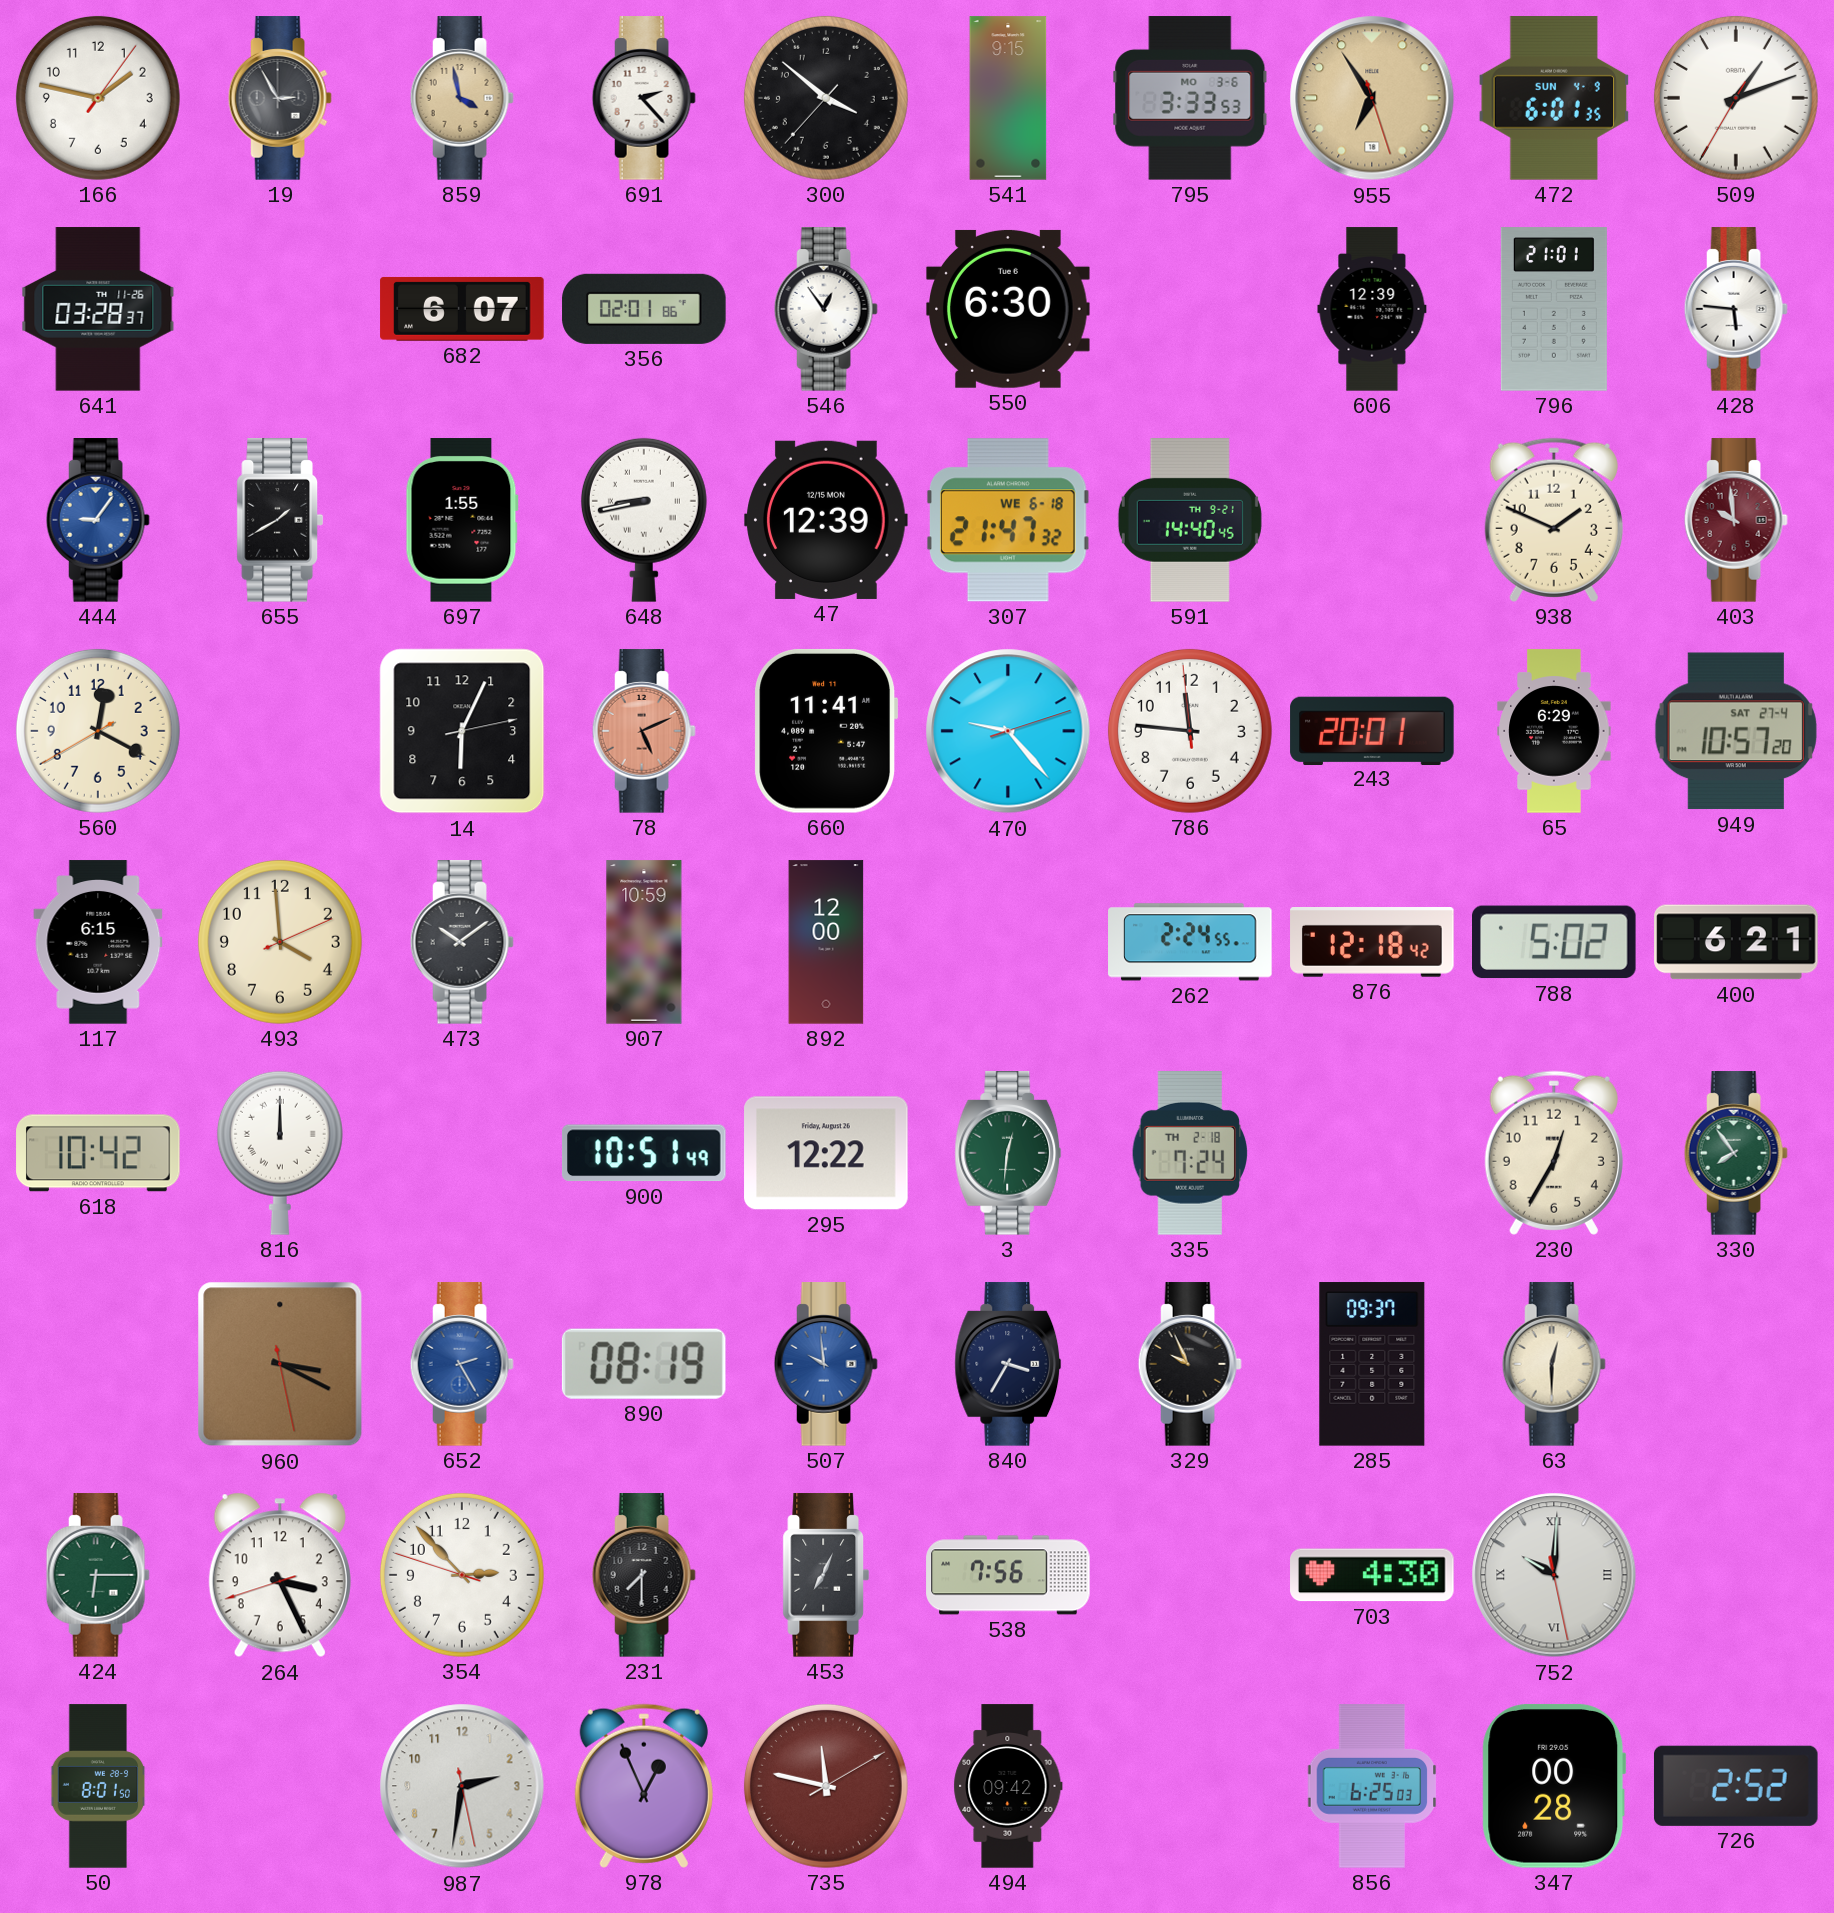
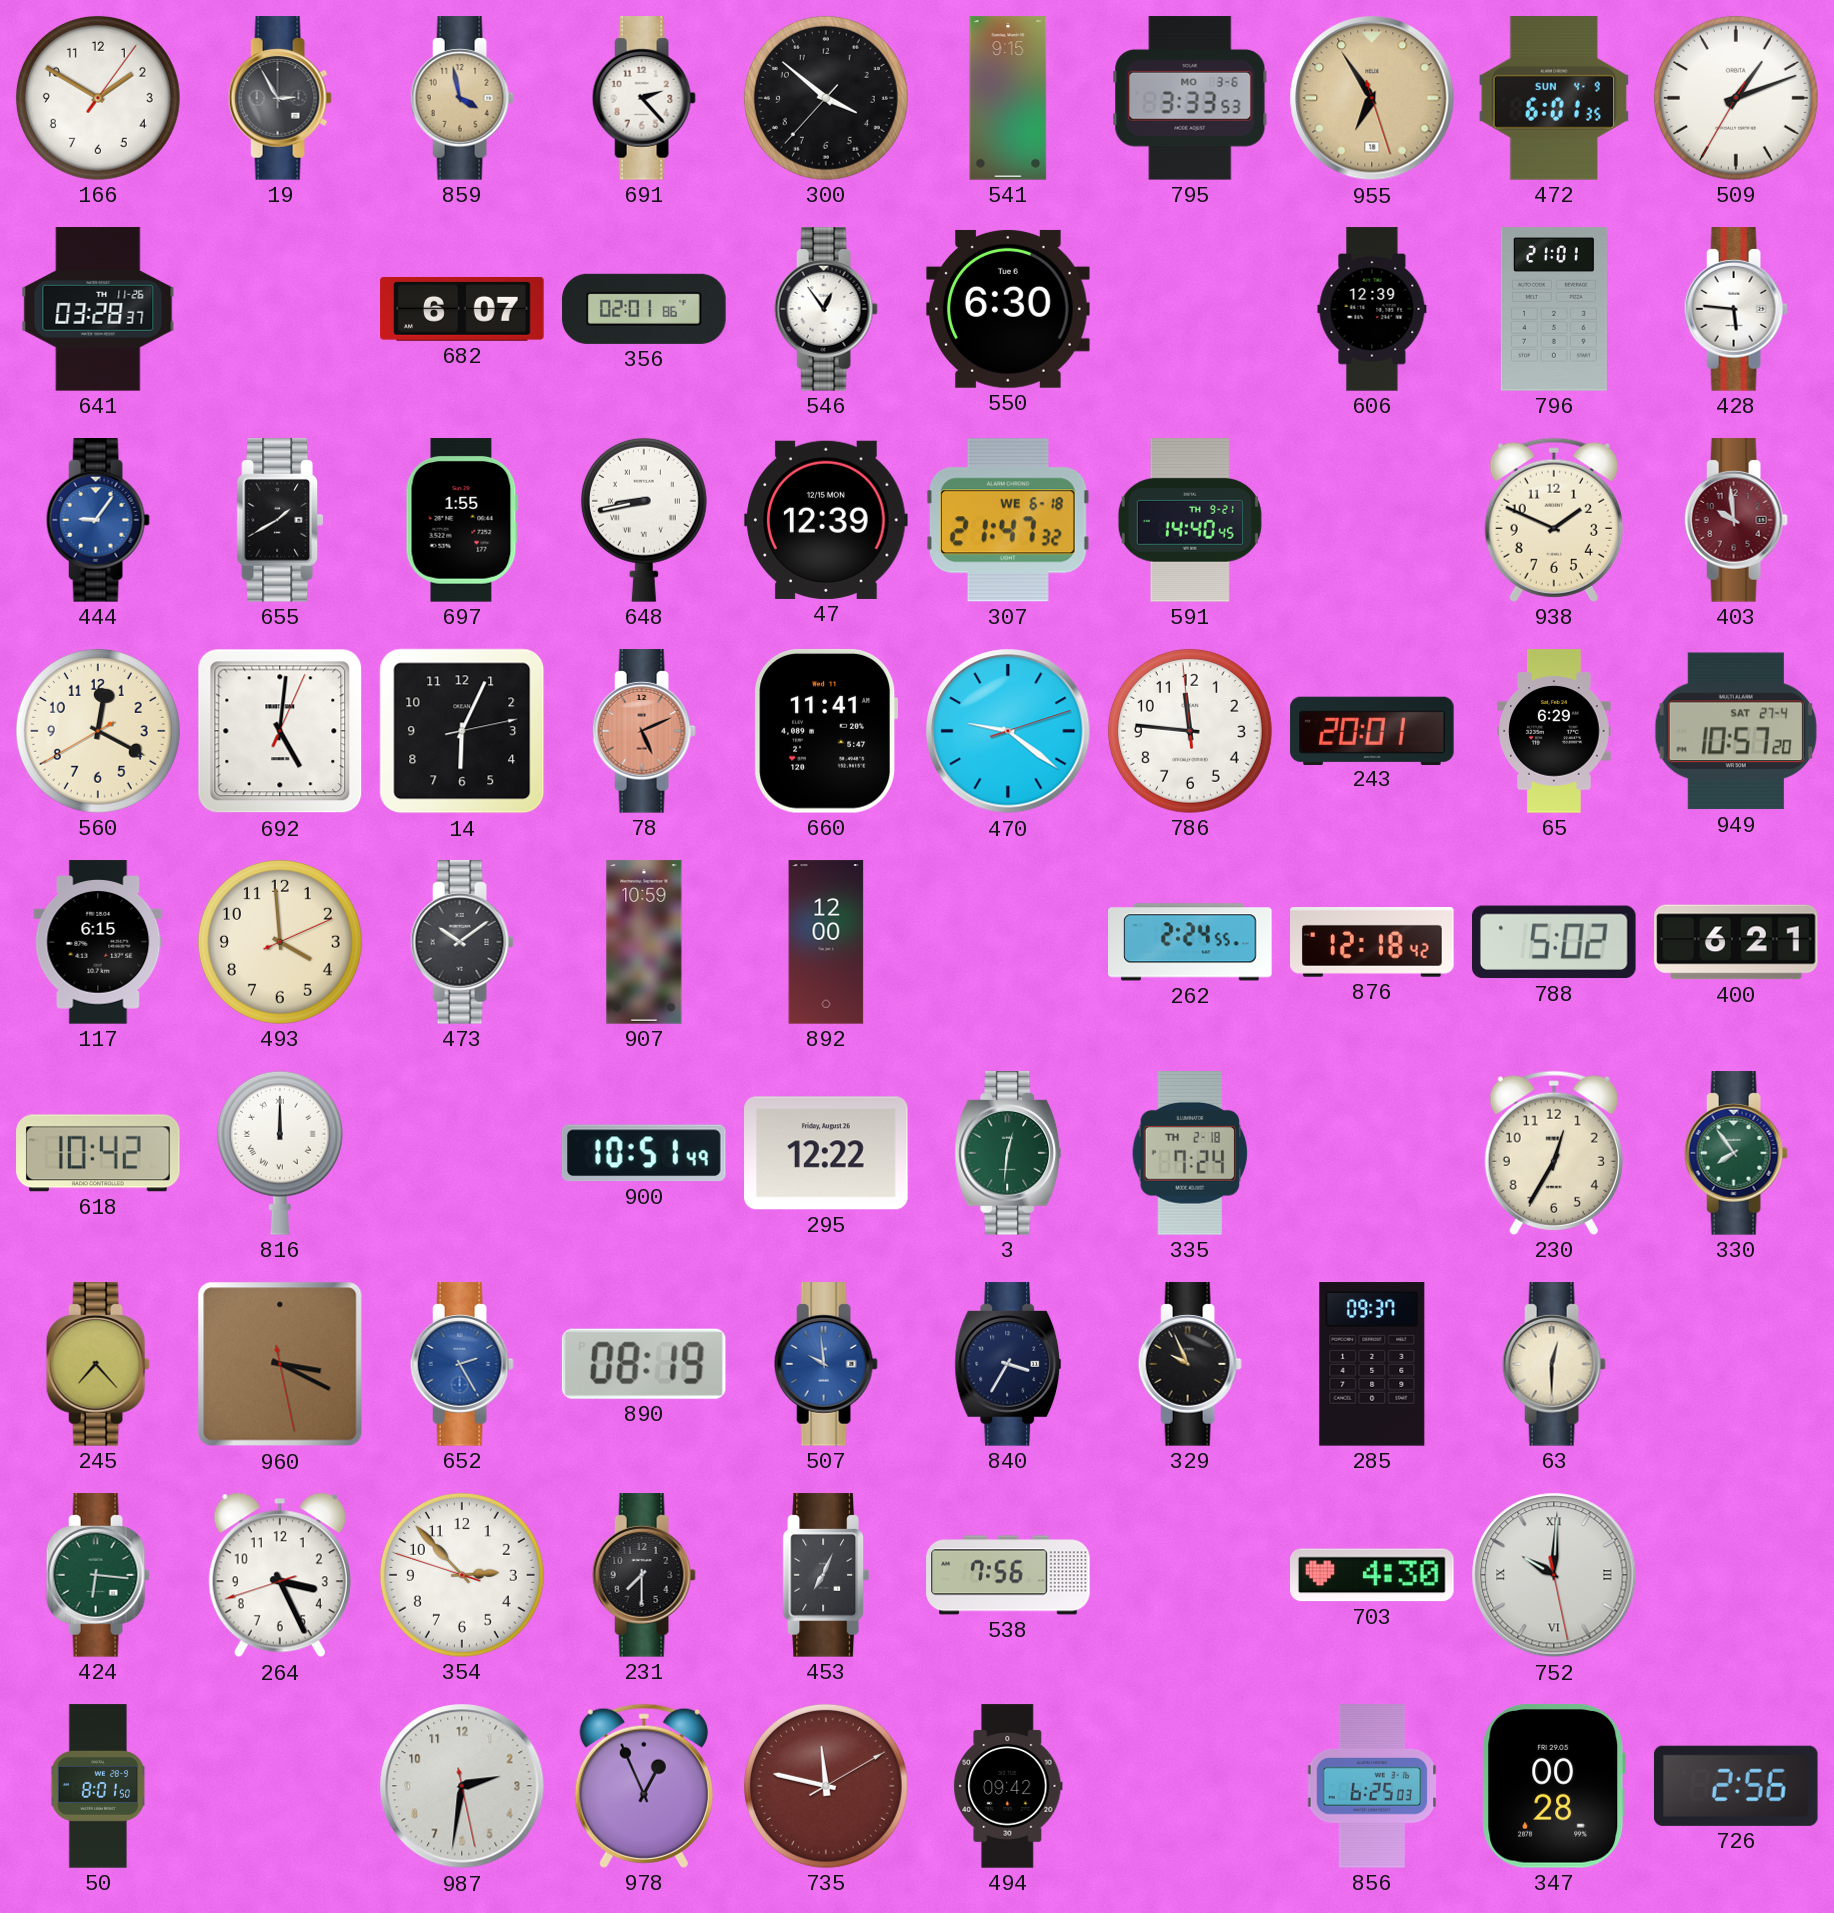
166: 1:47 -> 1:50
692: none -> 5:01
470: 9:23 -> 9:21
245: none -> 7:23
424: 6:15 -> 6:16
726: 2:52 -> 2:56
